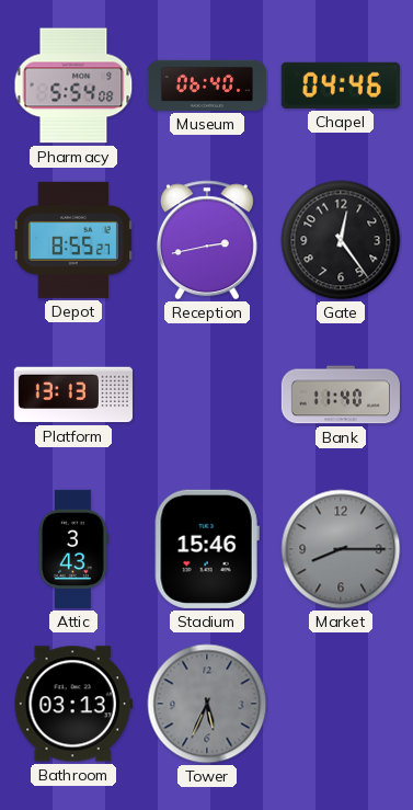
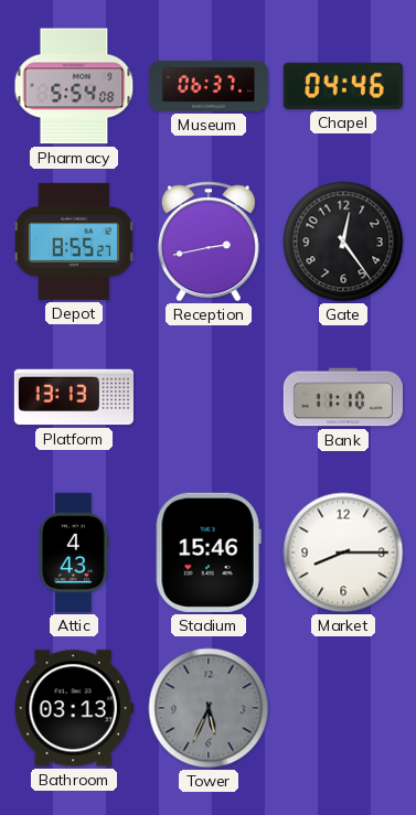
Museum: 06:40 -> 06:37
Bank: 11:40 -> 11:10
Attic: 3:43 -> 4:43
Market dial: grey -> white
